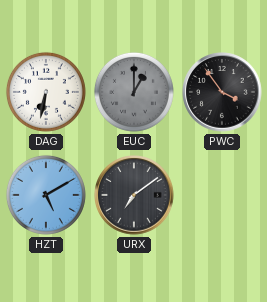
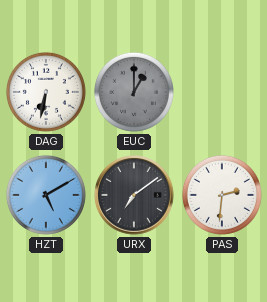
PWC: 3:54 -> none
PAS: none -> 2:31
